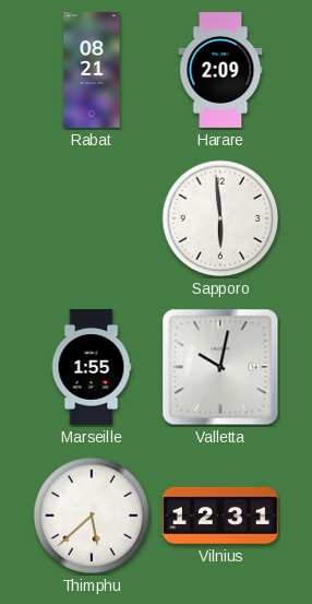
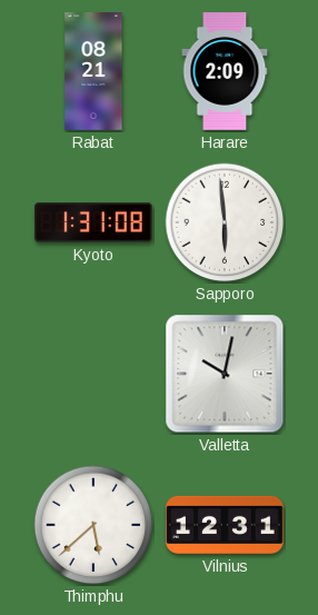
Kyoto: none -> 1:31
Marseille: 1:55 -> none
